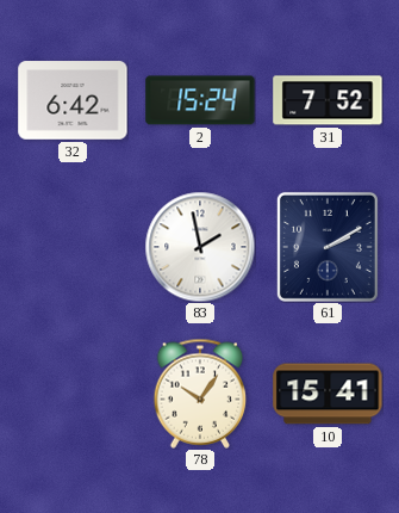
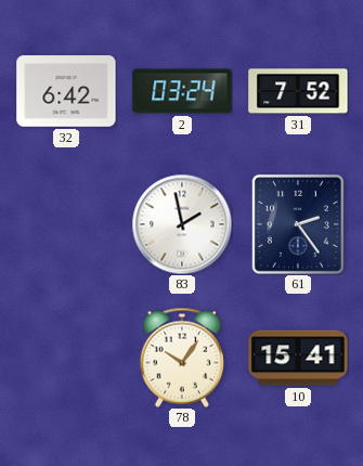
2: 15:24 -> 03:24
61: 2:10 -> 2:24
